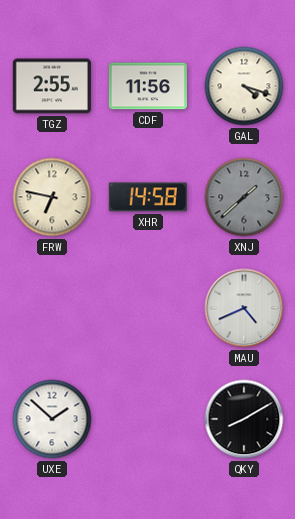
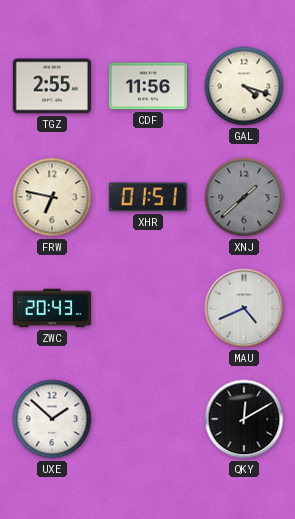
XHR: 14:58 -> 01:51
ZWC: none -> 20:43
QKY: 8:10 -> 12:10
